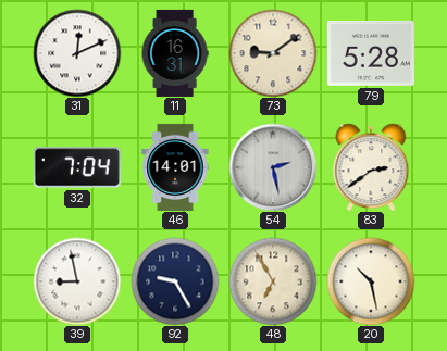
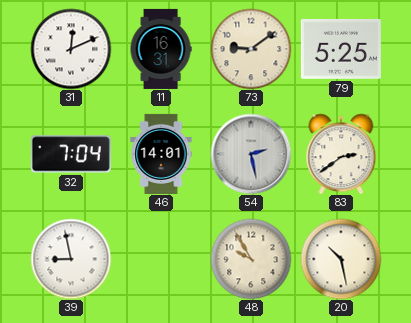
79: 5:28 -> 5:25
92: 9:25 -> none
48: 6:55 -> 9:55
